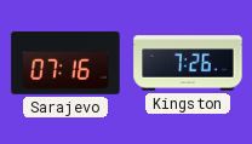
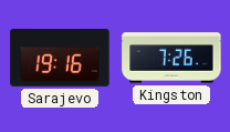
Sarajevo: 07:16 -> 19:16
